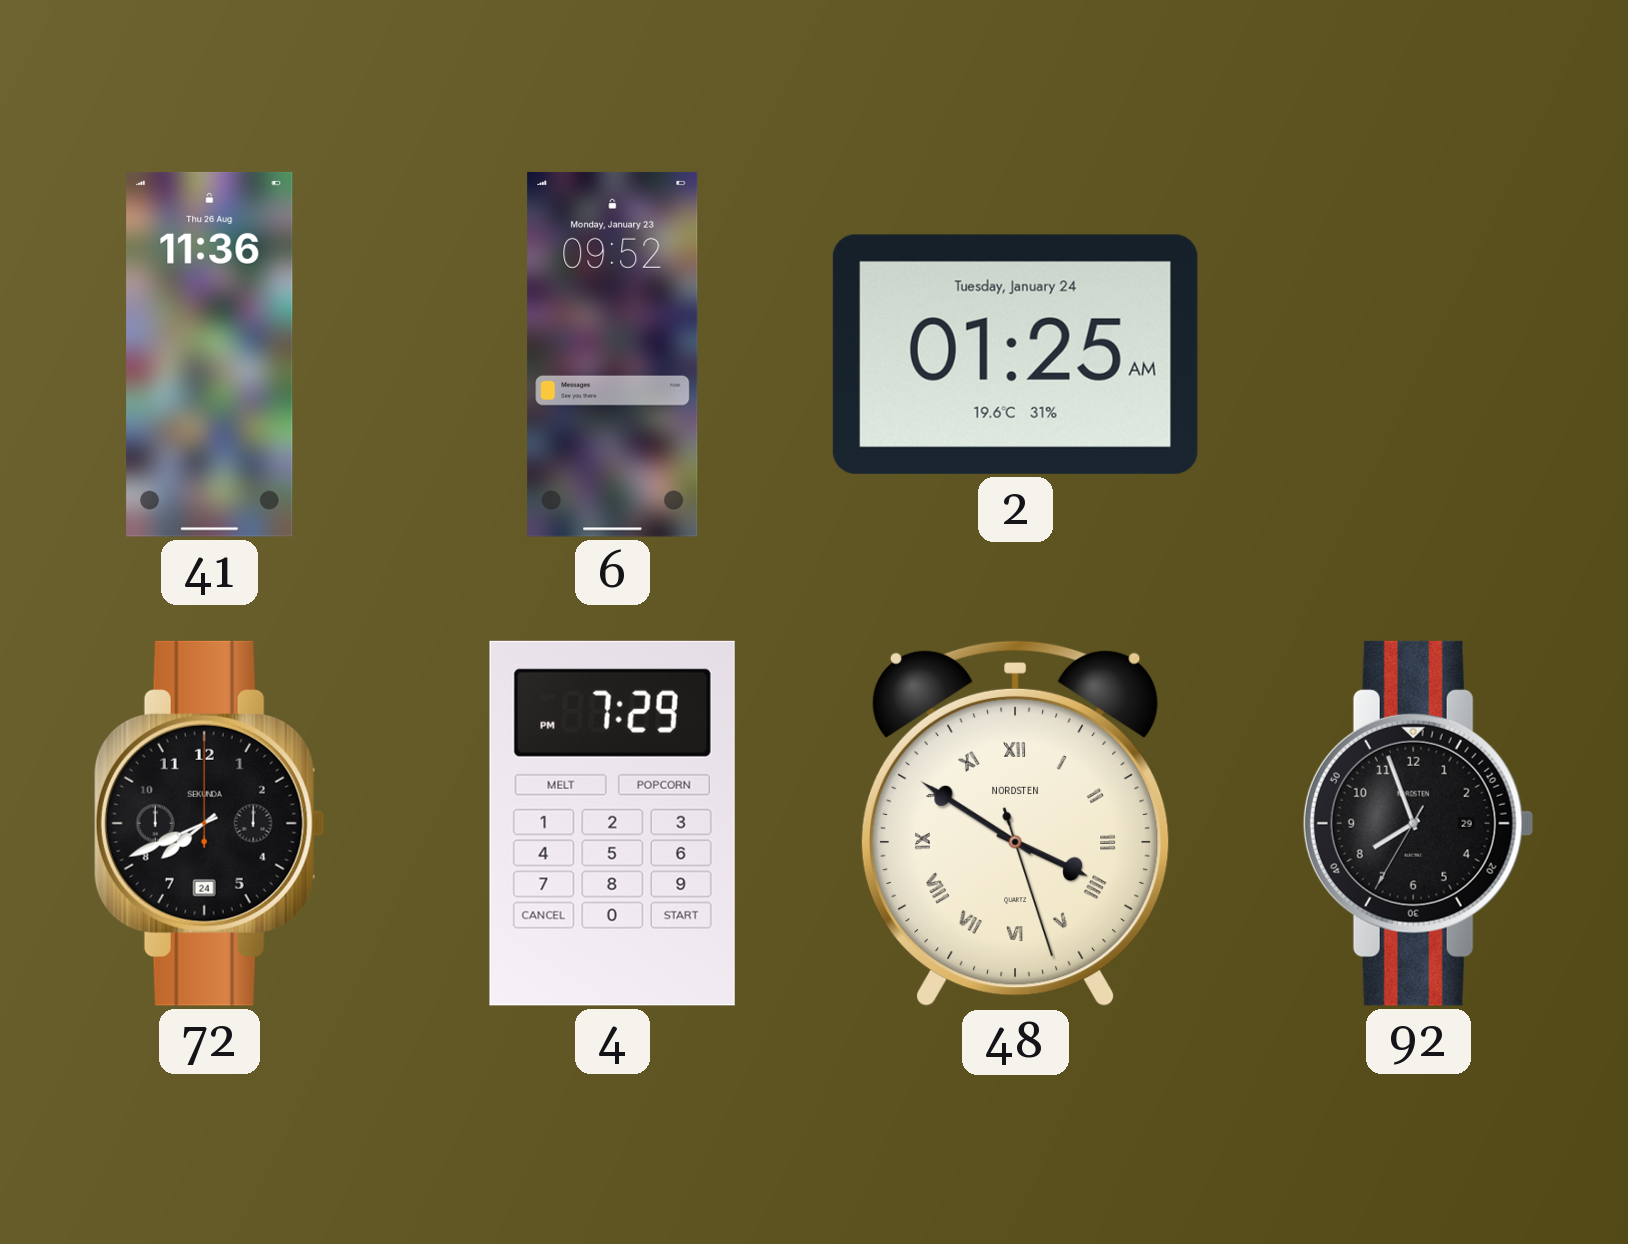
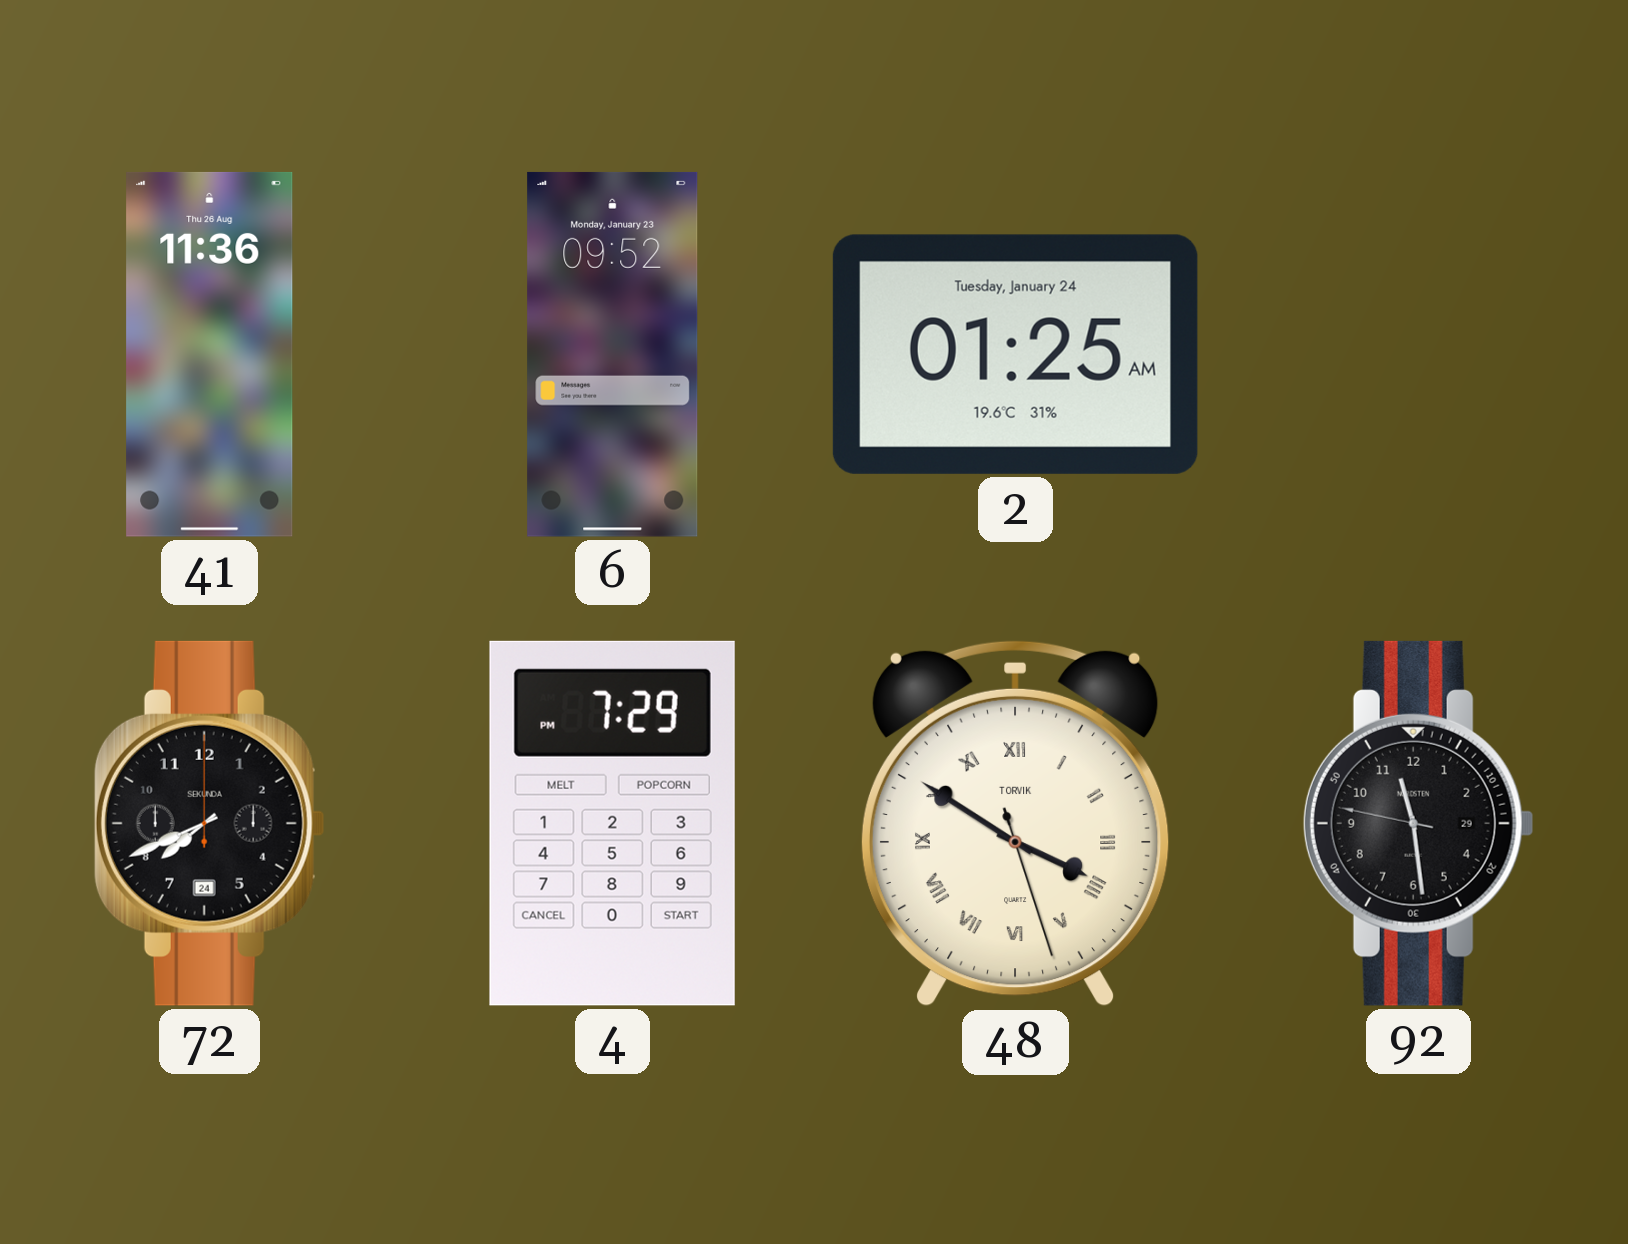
48 brand: NORDSTEN -> TORVIK
92: 7:56 -> 11:28
